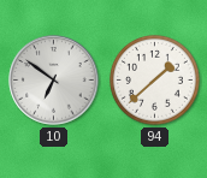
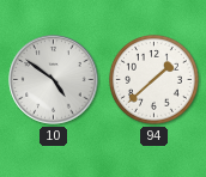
10: 6:51 -> 4:51
